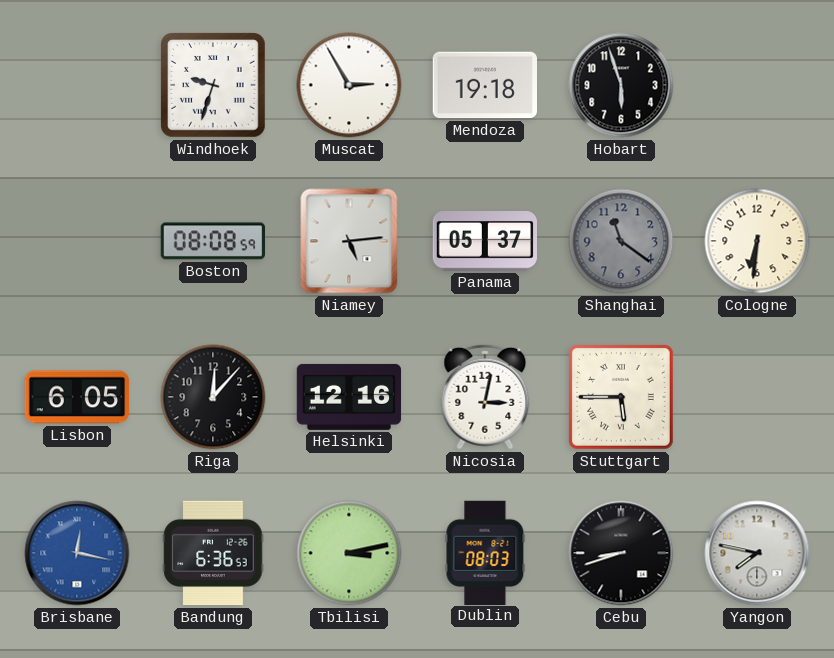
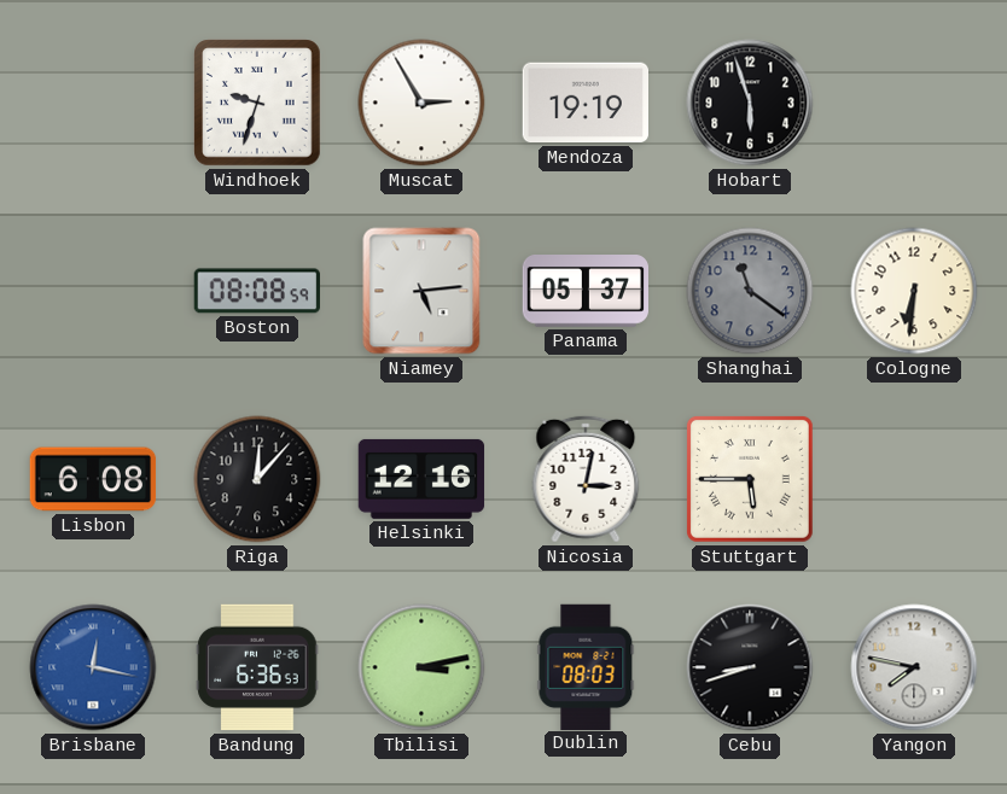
Mendoza: 19:18 -> 19:19
Lisbon: 6:05 -> 6:08
